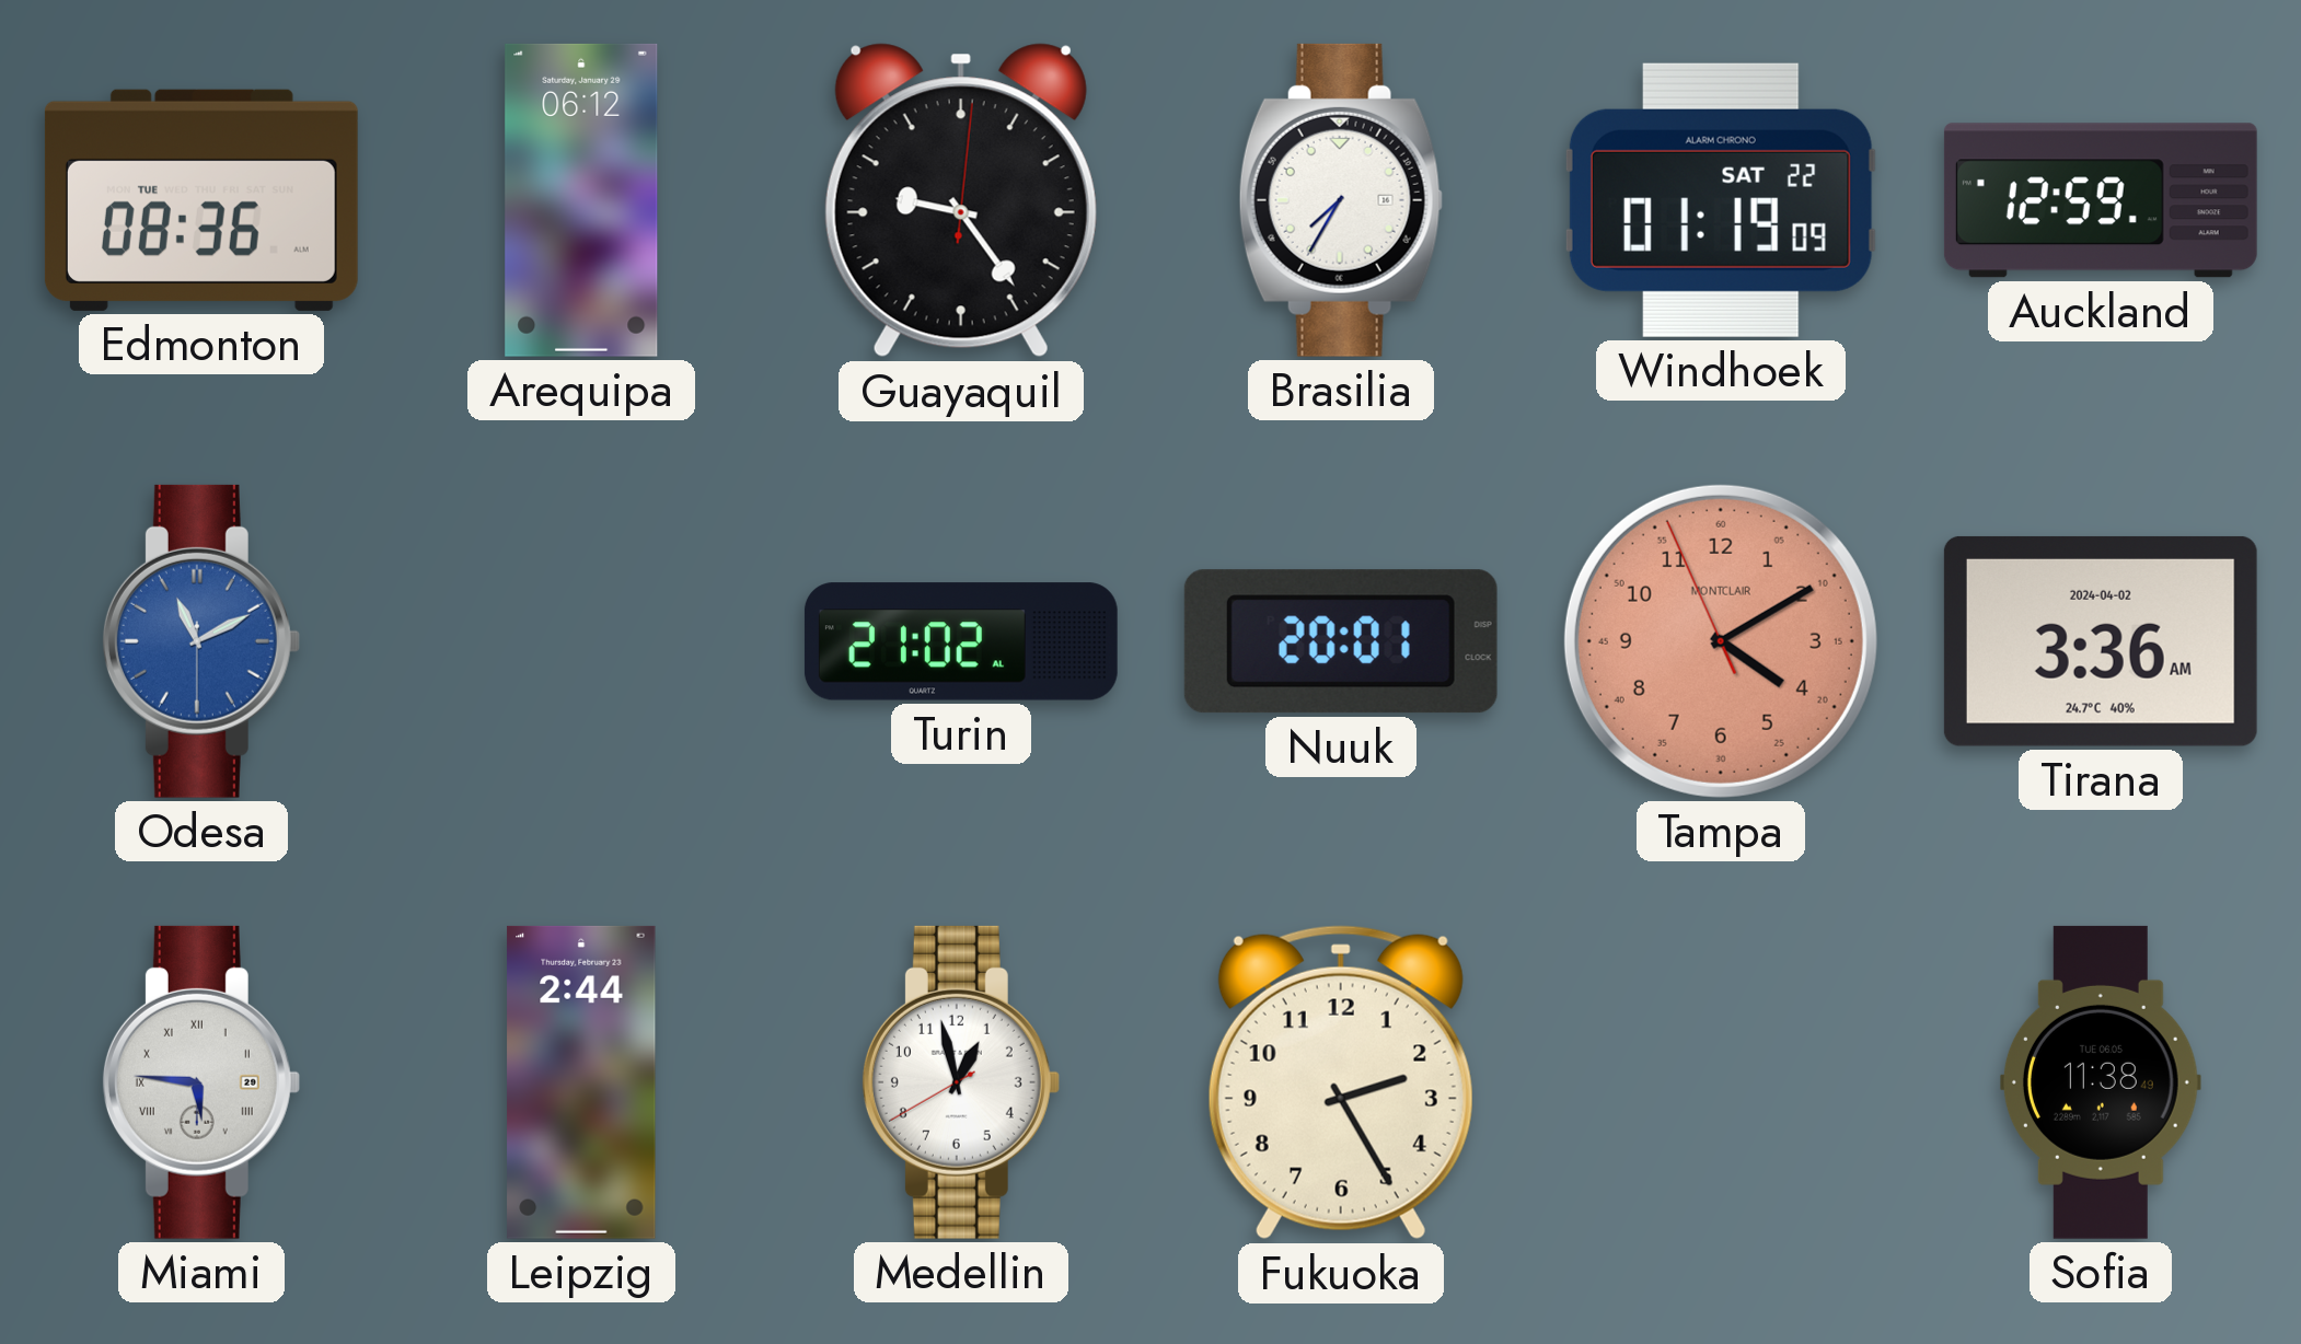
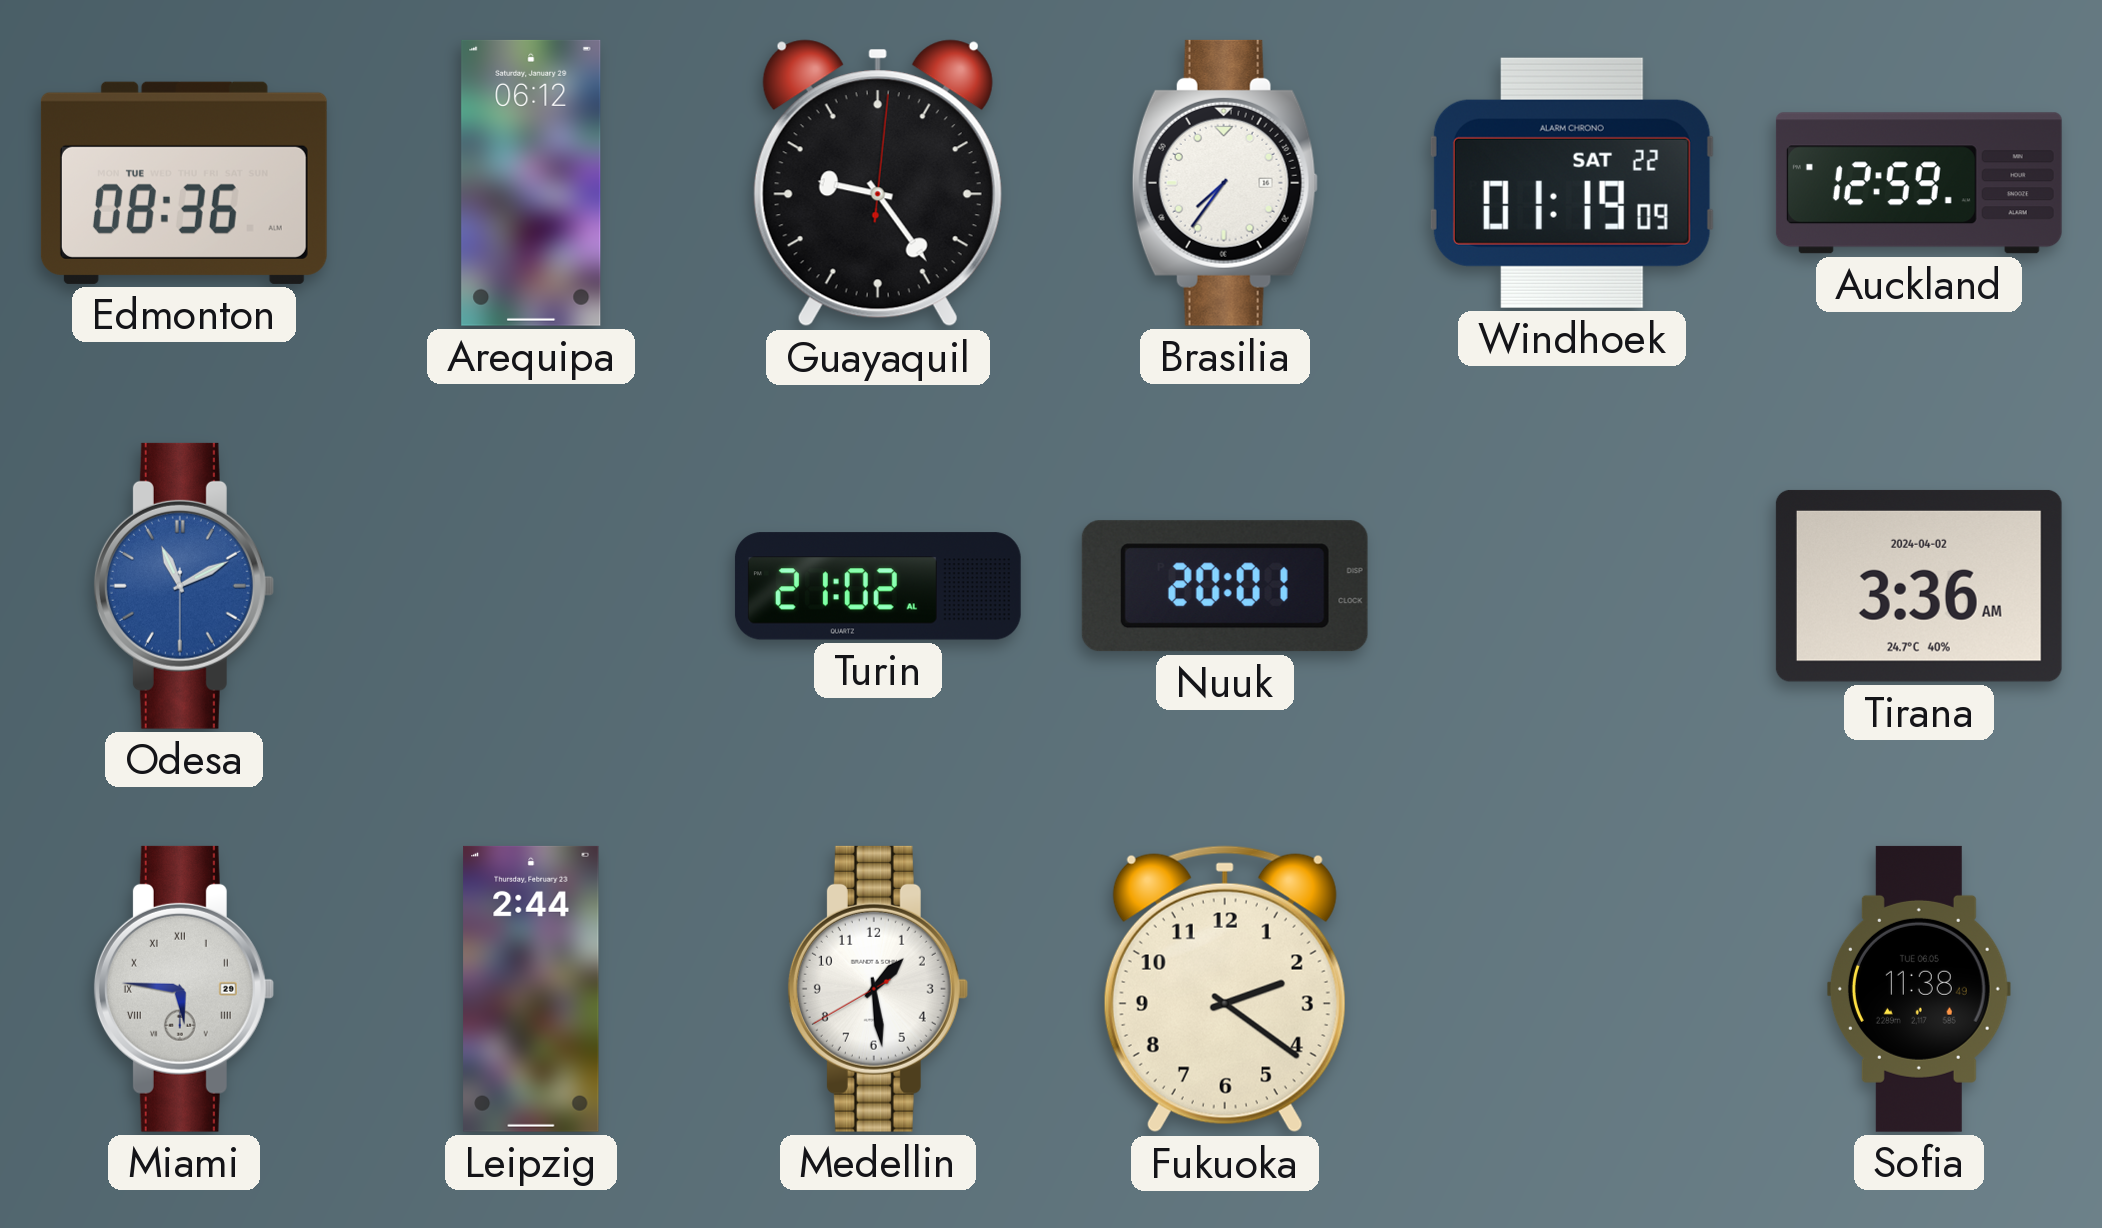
Brasilia: 7:35 -> 7:36
Tampa: 4:09 -> none
Medellin: 12:57 -> 1:28
Fukuoka: 2:25 -> 2:21
